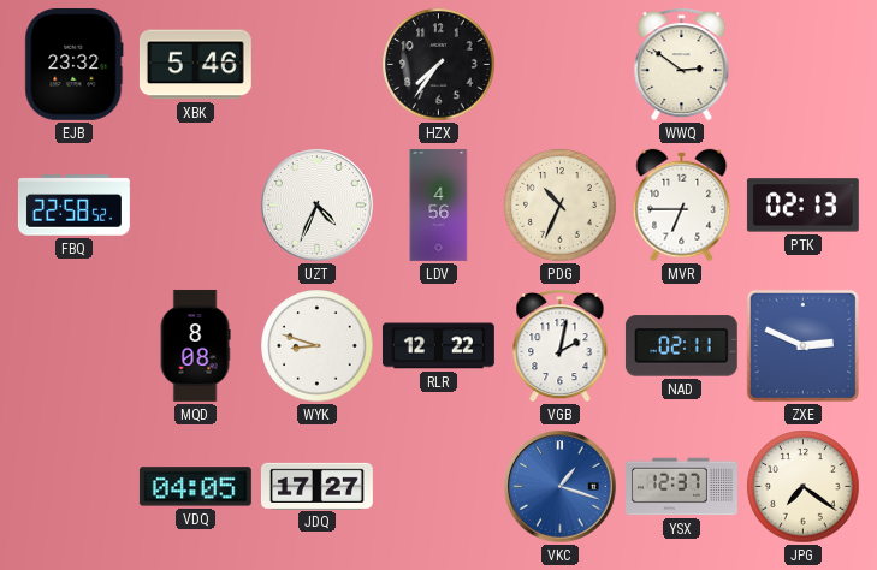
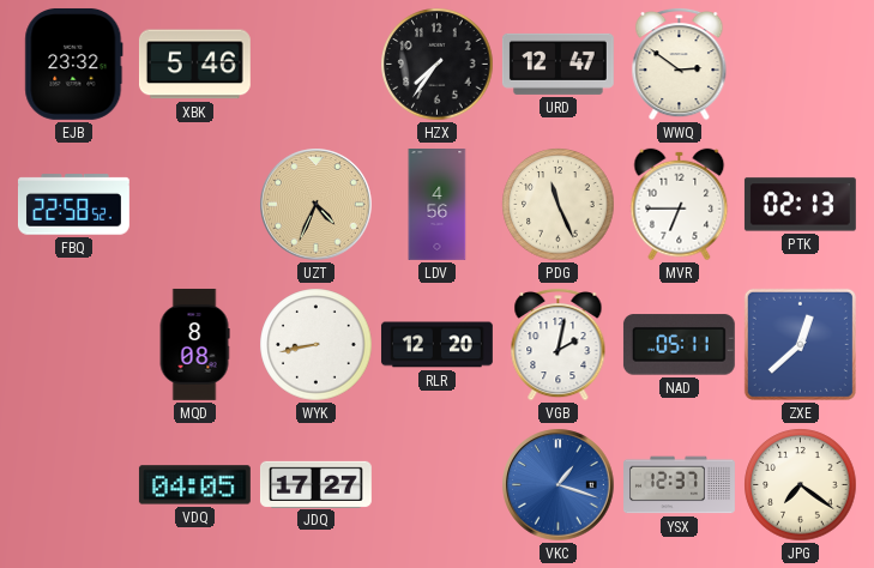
URD: none -> 12:47
UZT dial: white -> champagne
PDG: 10:34 -> 11:26
WYK: 8:48 -> 8:43
RLR: 12:22 -> 12:20
NAD: 02:11 -> 05:11
ZXE: 2:49 -> 12:38
